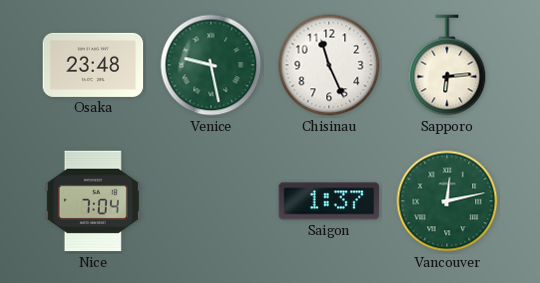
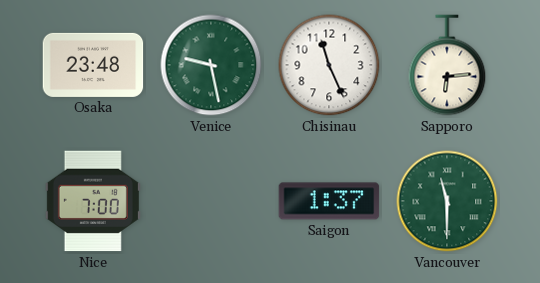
Nice: 7:04 -> 7:00
Vancouver: 12:13 -> 11:30
